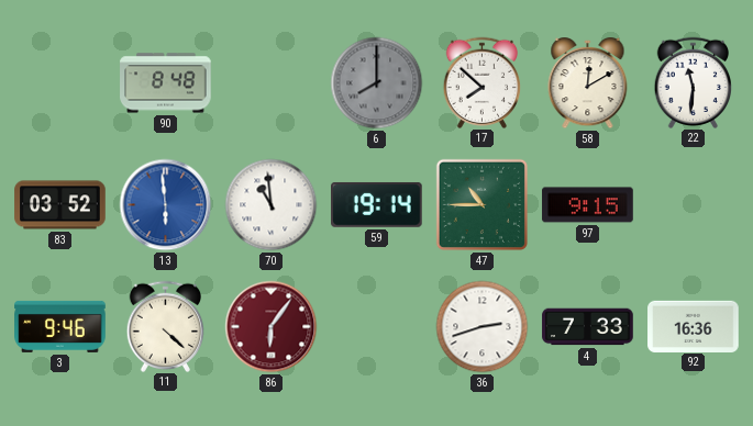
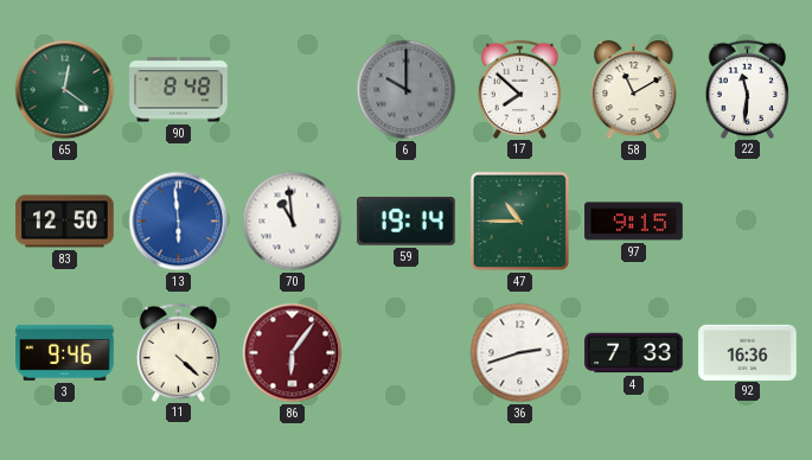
65: none -> 12:21
6: 8:00 -> 10:00
58: 12:10 -> 11:10
83: 03:52 -> 12:50
